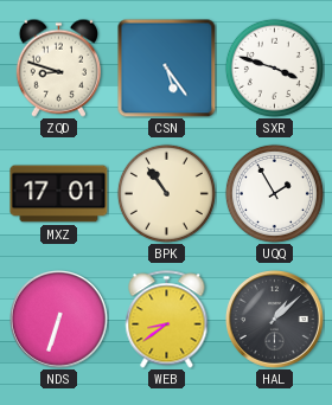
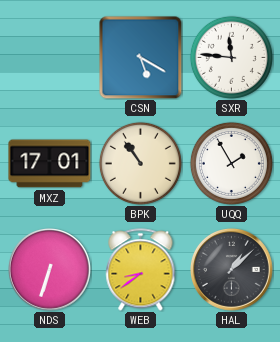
ZQD: 8:48 -> none
CSN: 5:24 -> 5:20
SXR: 3:48 -> 11:46
